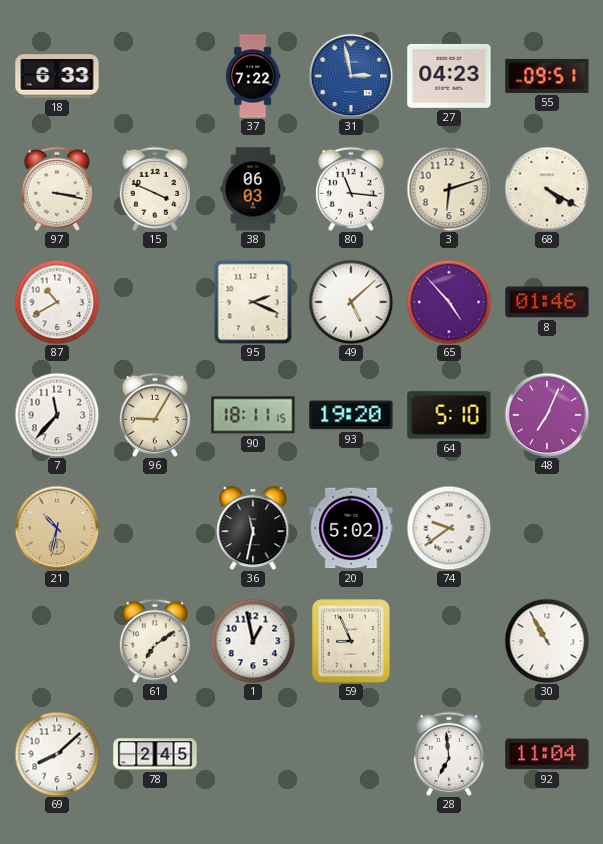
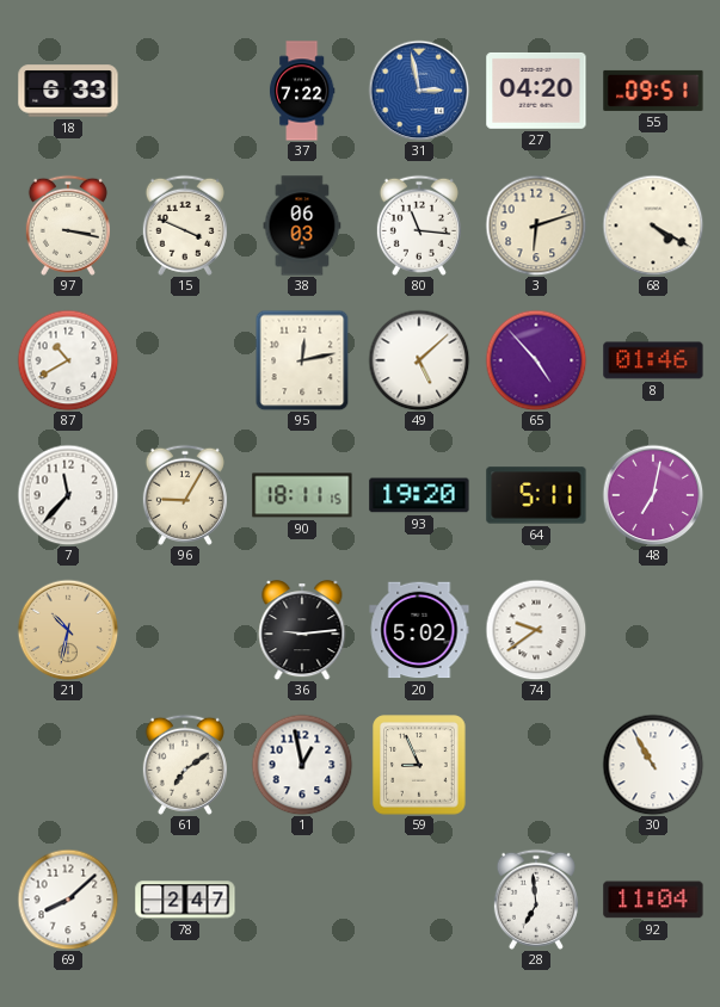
27: 04:23 -> 04:20
95: 2:19 -> 12:13
64: 5:10 -> 5:11
48: 7:04 -> 7:02
36: 11:32 -> 9:14
78: 2:45 -> 2:47
